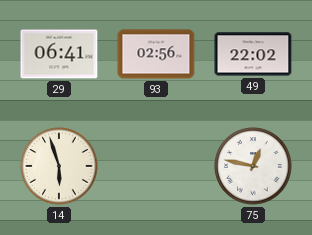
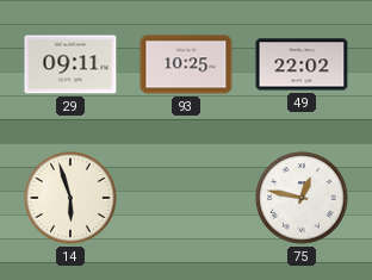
29: 06:41 -> 09:11
93: 02:56 -> 10:25
